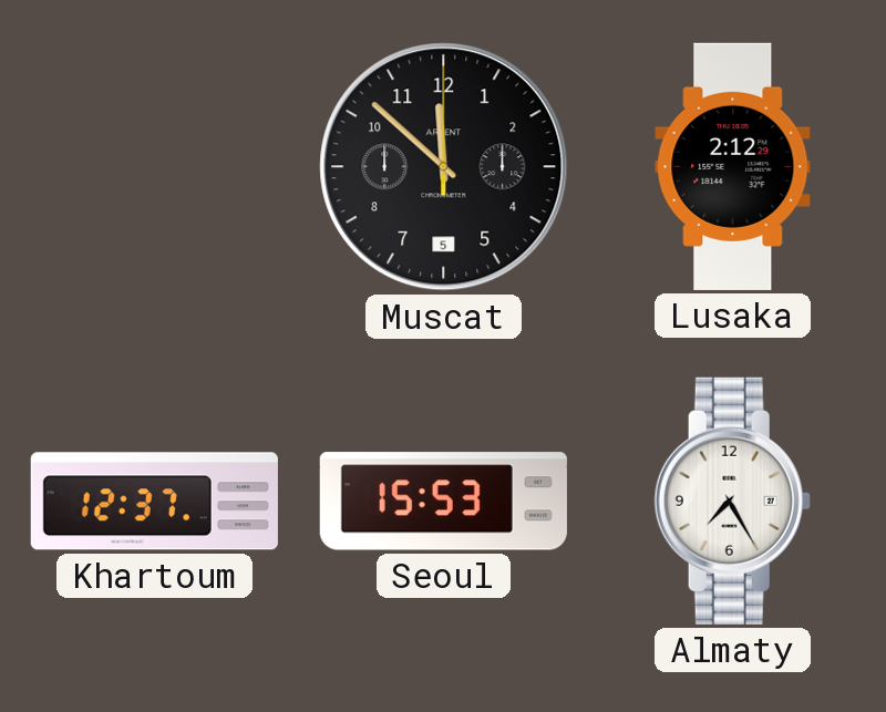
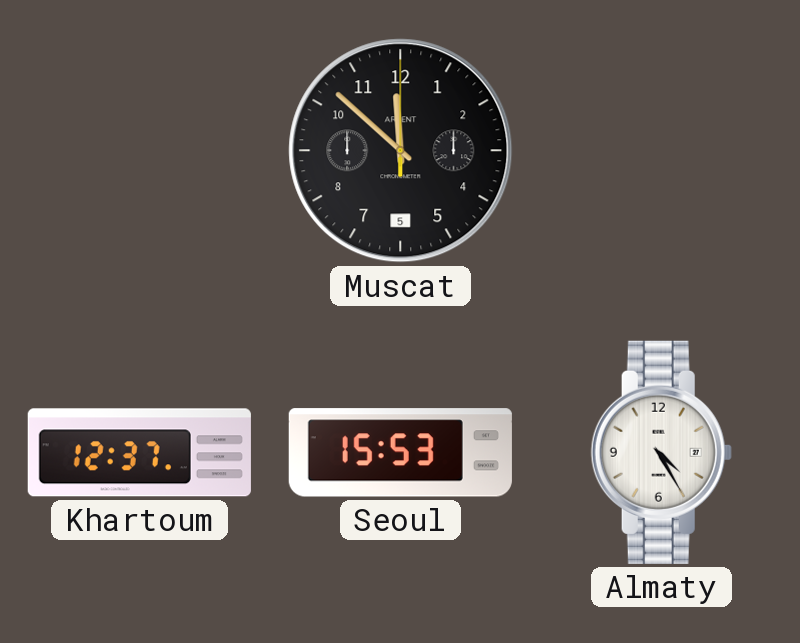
Lusaka: 2:12 -> none
Almaty: 7:25 -> 4:25
